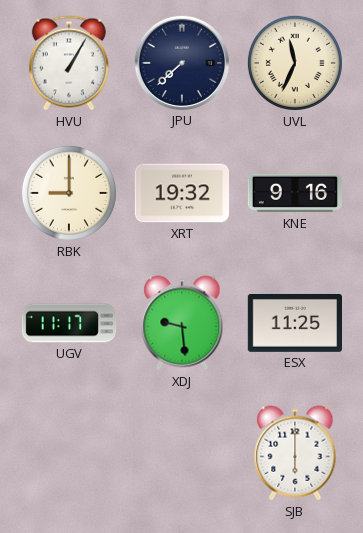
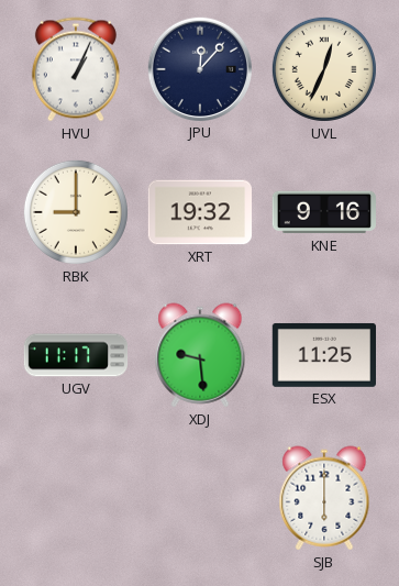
HVU: 1:05 -> 1:04
JPU: 7:38 -> 12:07
UVL: 11:34 -> 12:34
